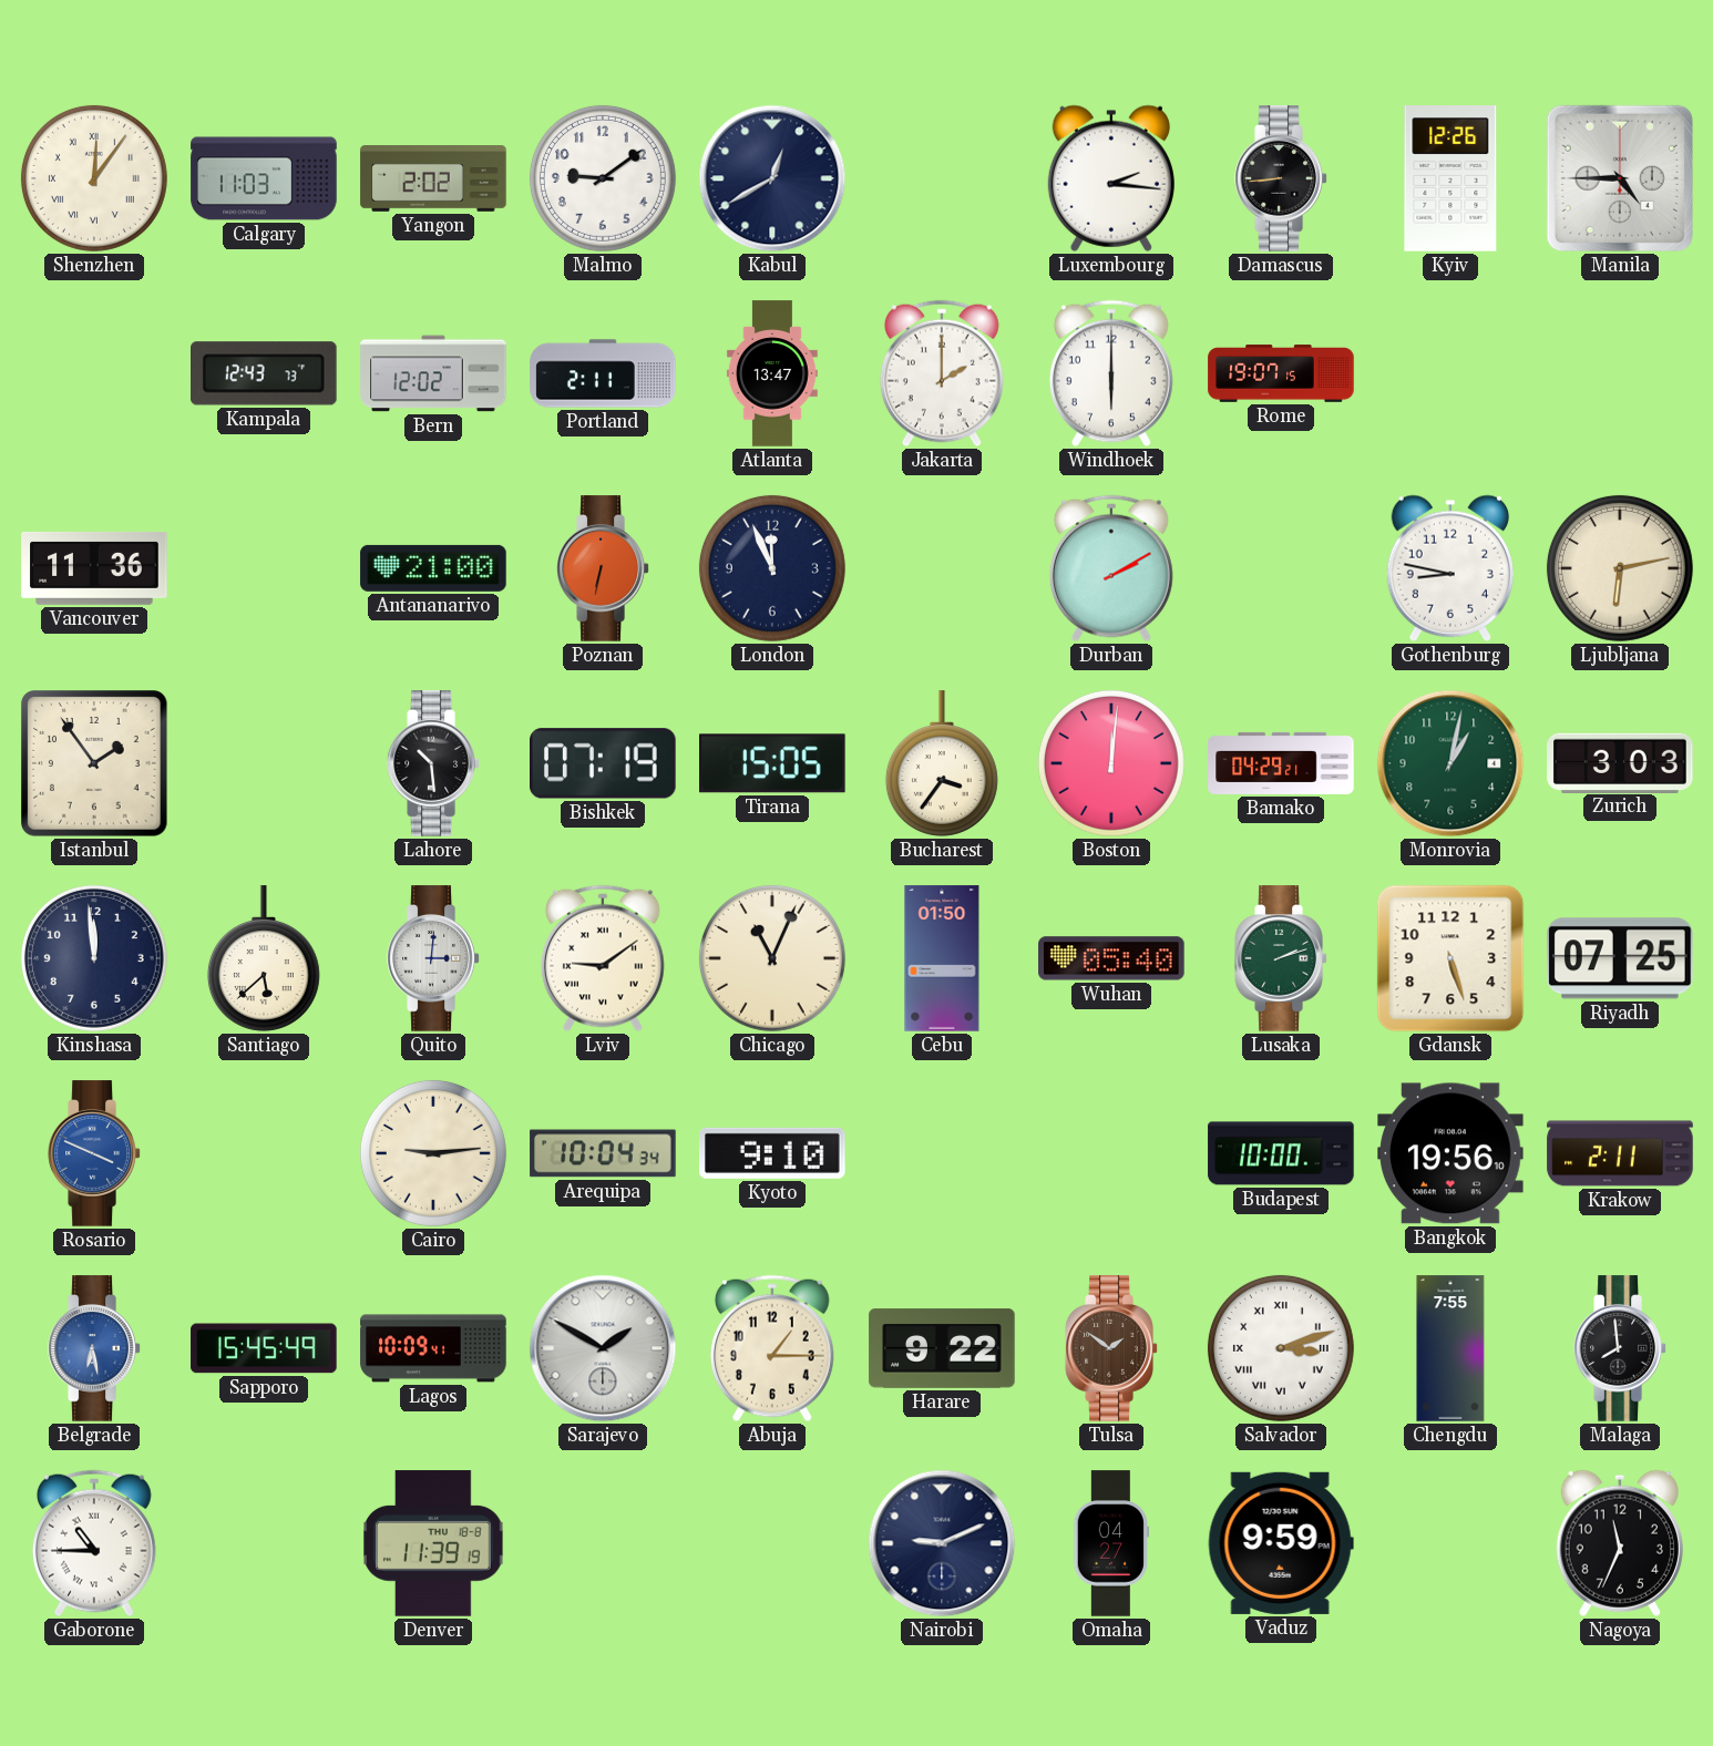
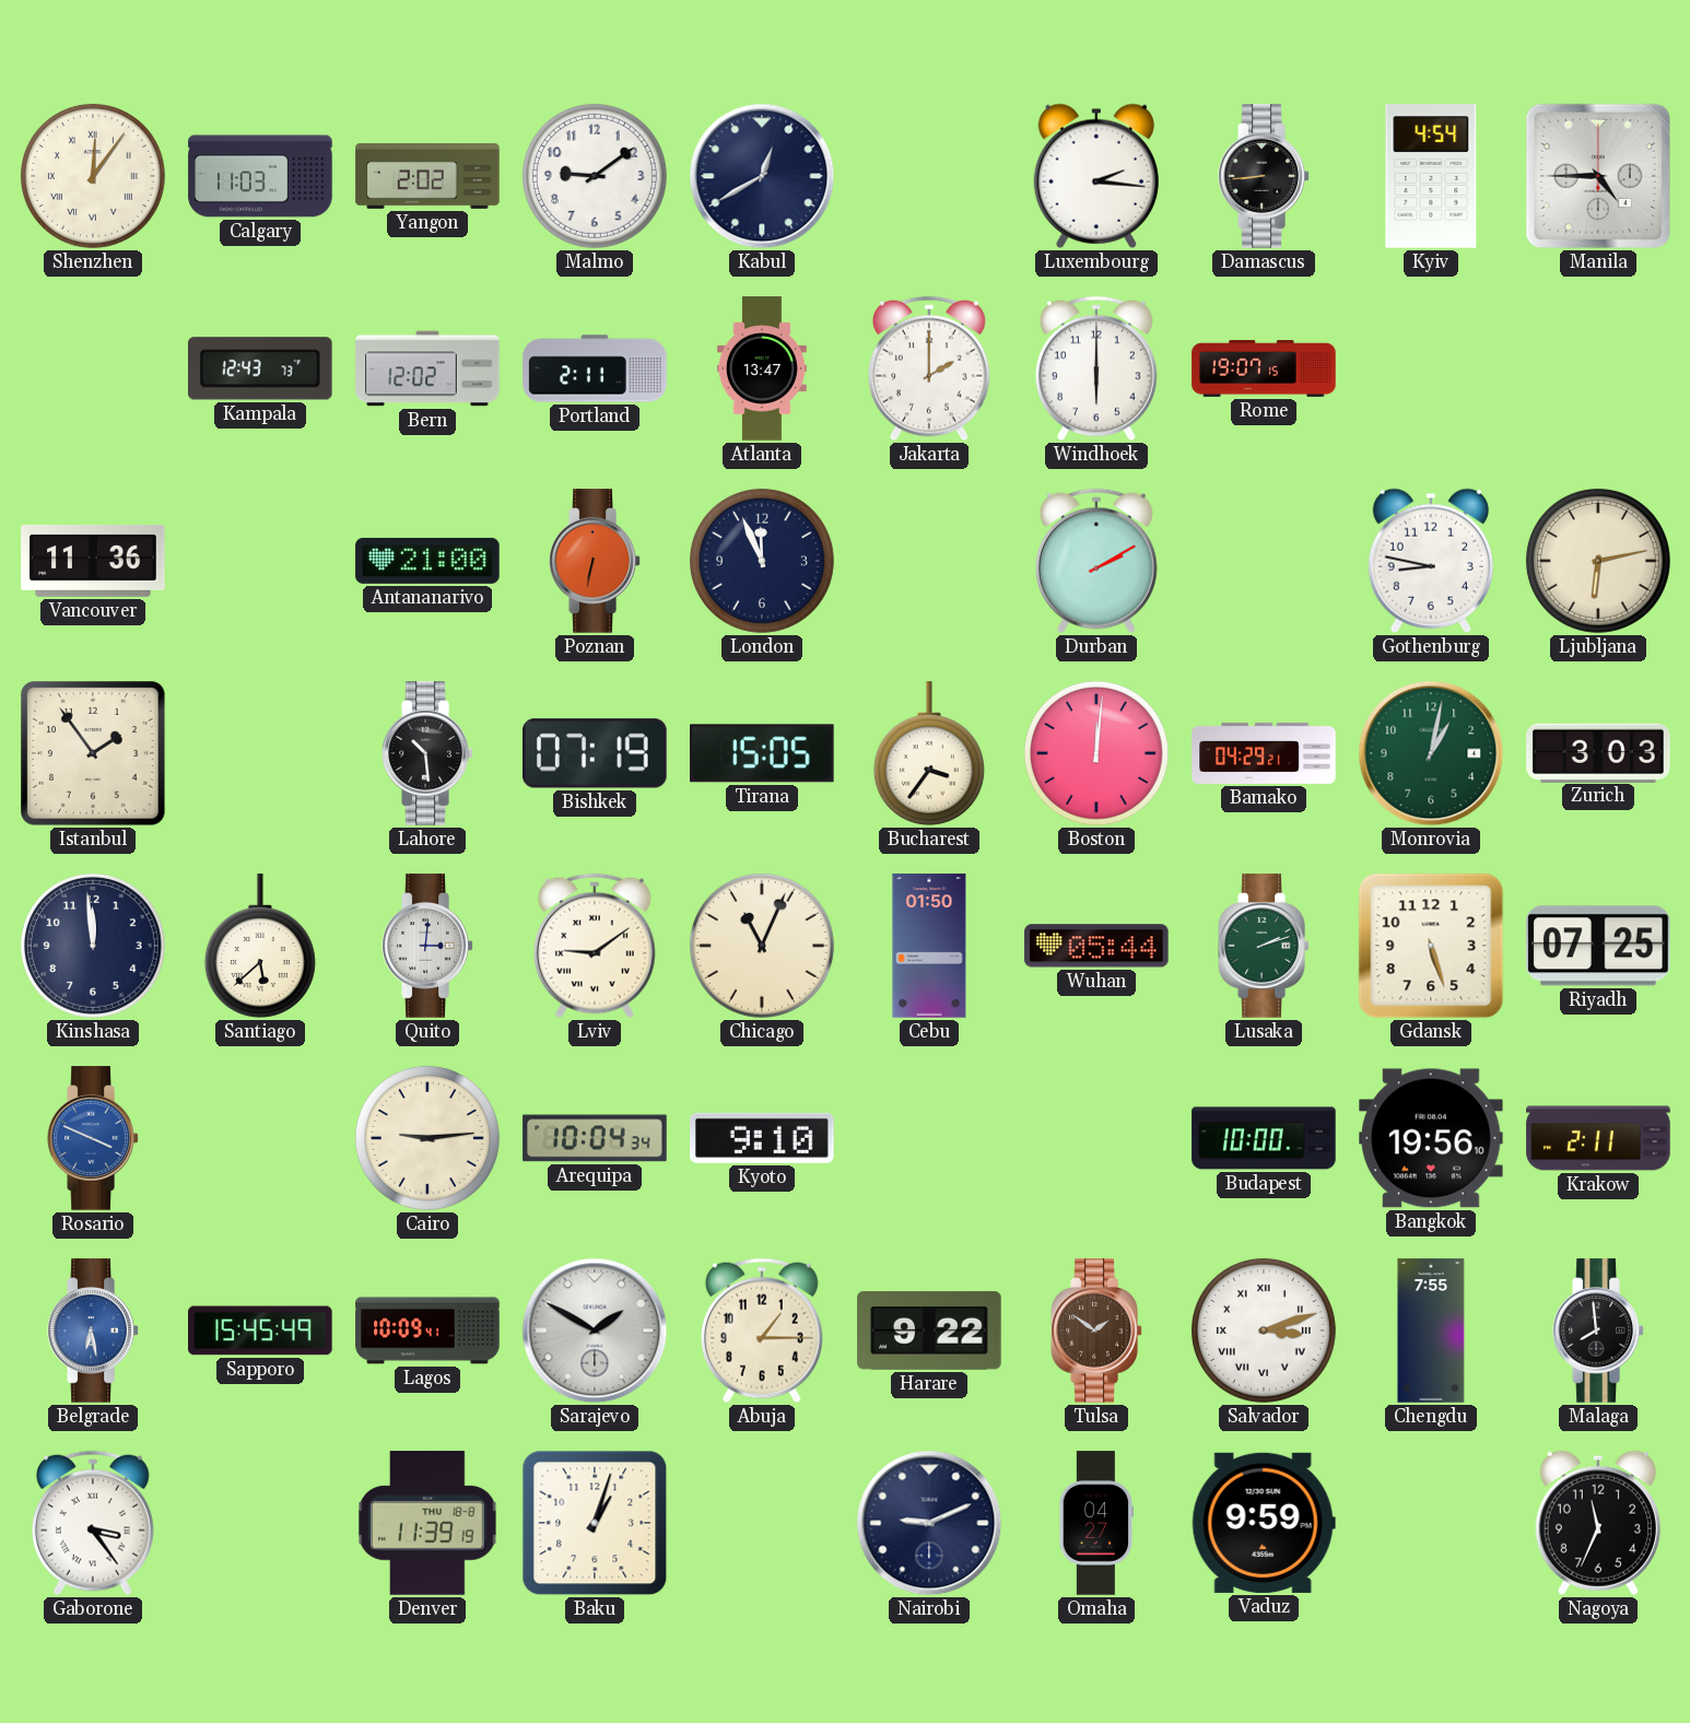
Kyiv: 12:26 -> 4:54
Wuhan: 05:40 -> 05:44
Gaborone: 10:45 -> 3:24
Baku: none -> 1:03
